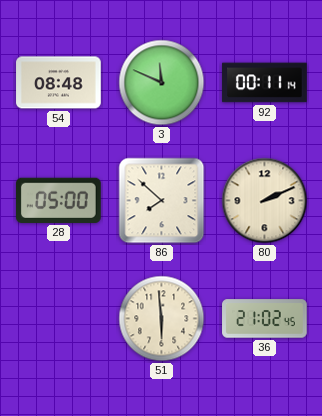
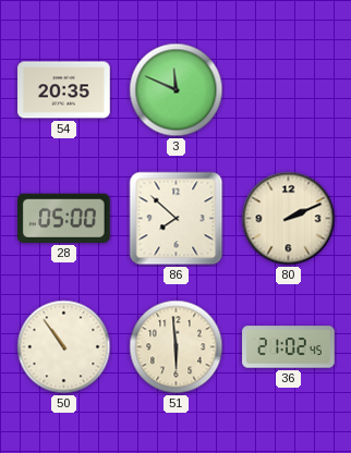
54: 08:48 -> 20:35
92: 00:11 -> none
50: none -> 10:54
